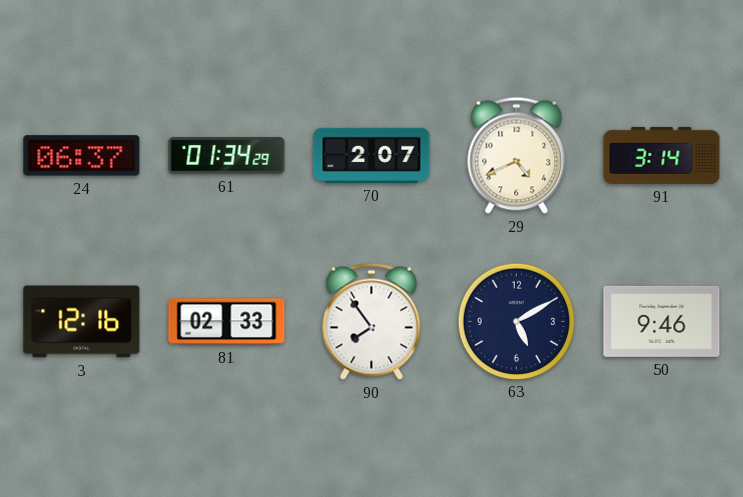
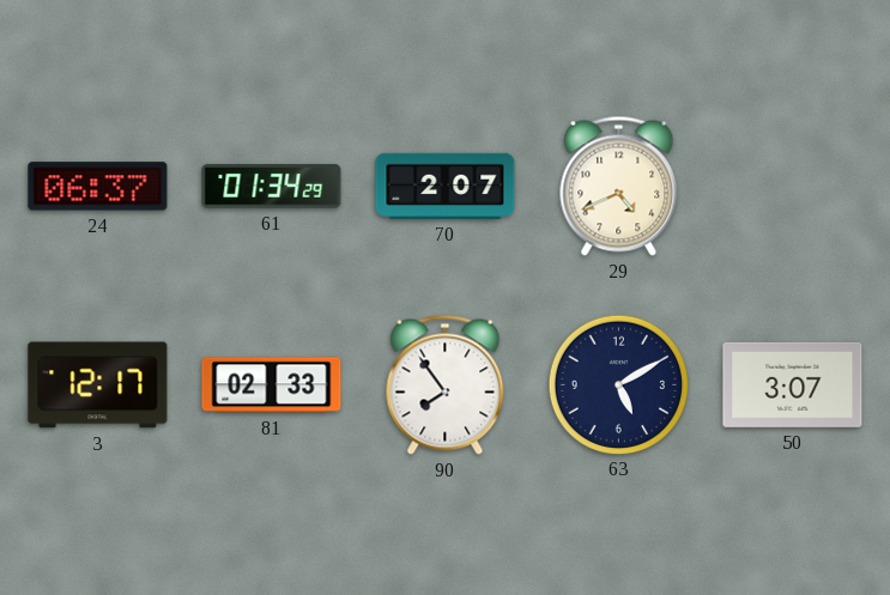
91: 3:14 -> none
3: 12:16 -> 12:17
50: 9:46 -> 3:07
